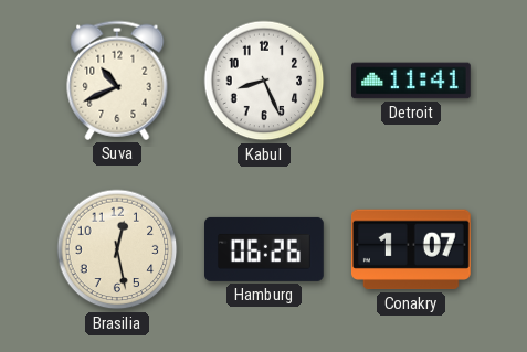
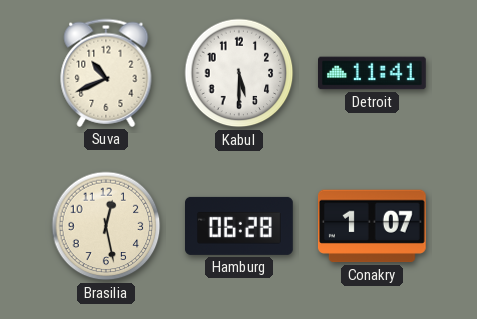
Kabul: 8:26 -> 5:30
Hamburg: 06:26 -> 06:28
